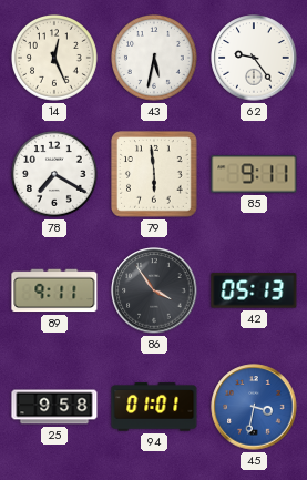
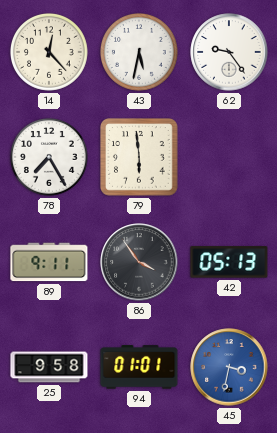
14: 12:26 -> 12:23
78: 7:20 -> 7:25
85: 9:11 -> none
